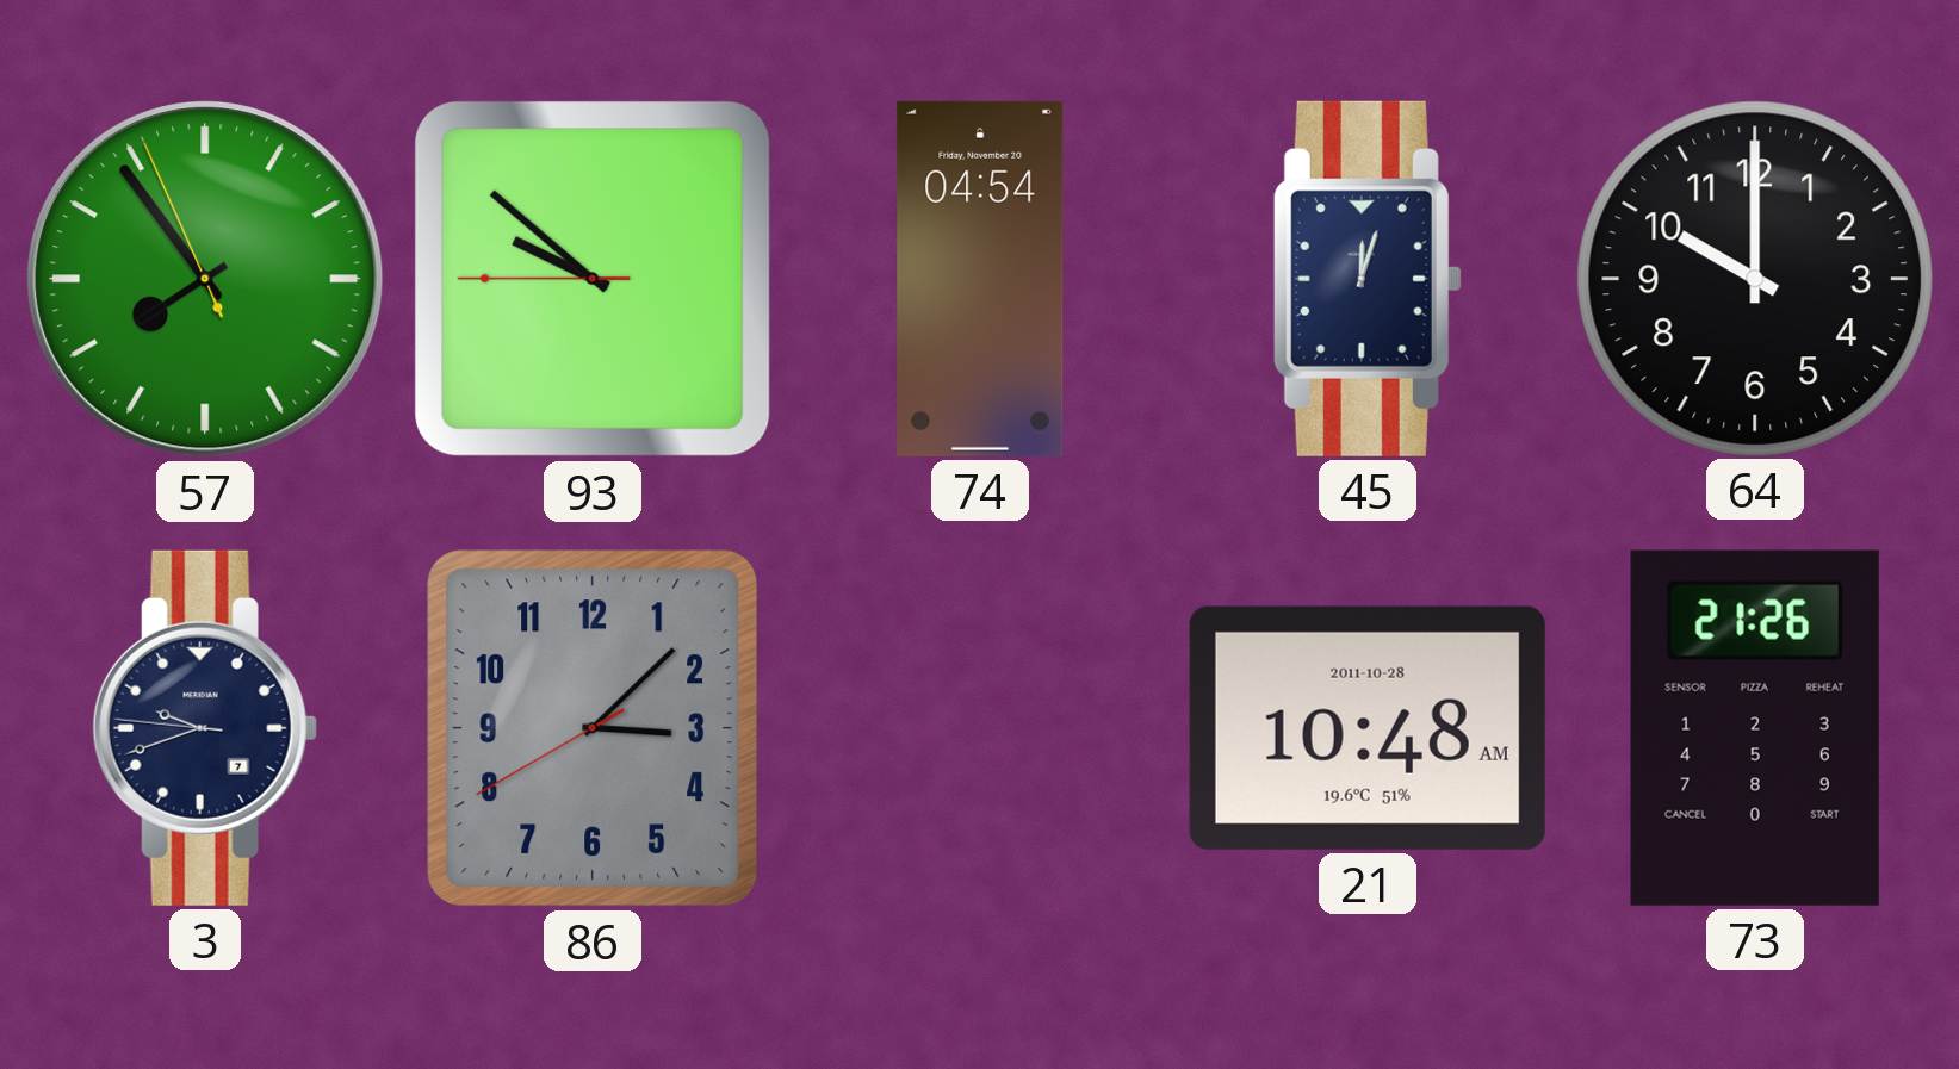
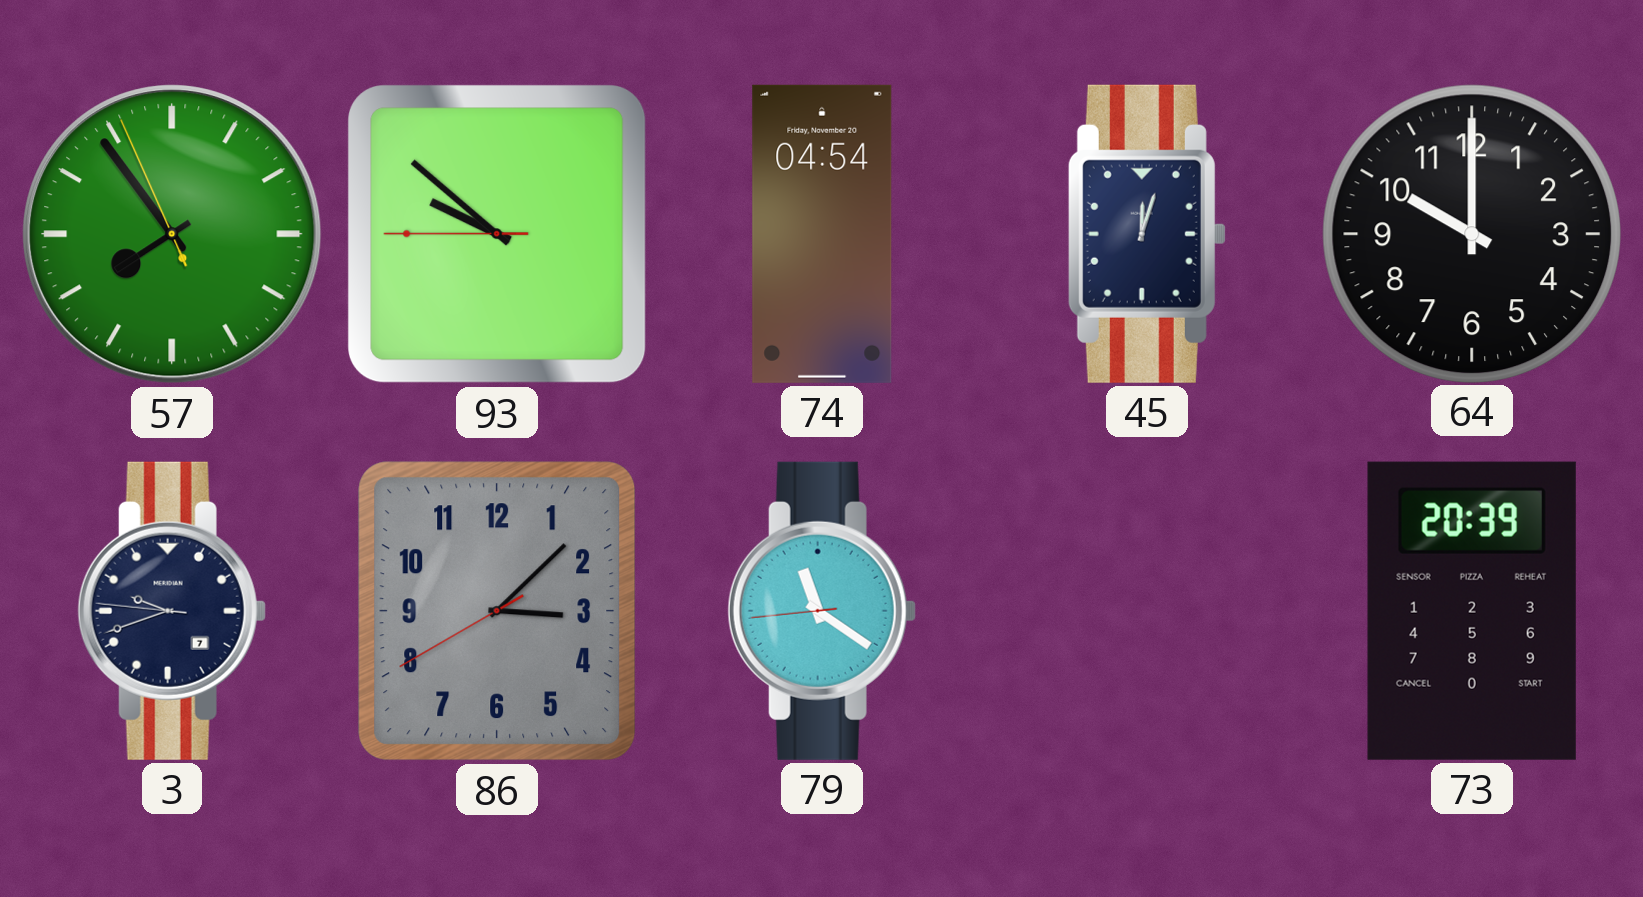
79: none -> 11:20
21: 10:48 -> none
73: 21:26 -> 20:39
